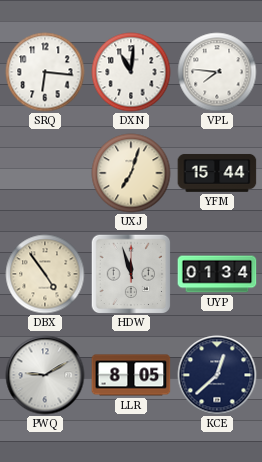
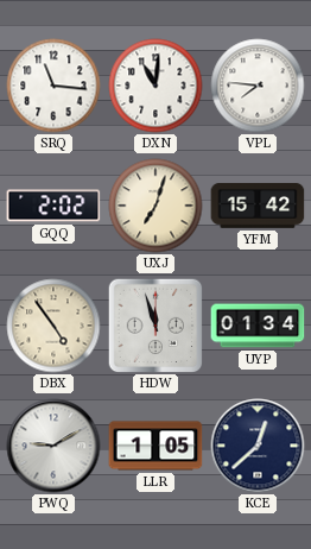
SRQ: 6:16 -> 11:16
GQQ: none -> 2:02
YFM: 15:44 -> 15:42
LLR: 8:05 -> 1:05
